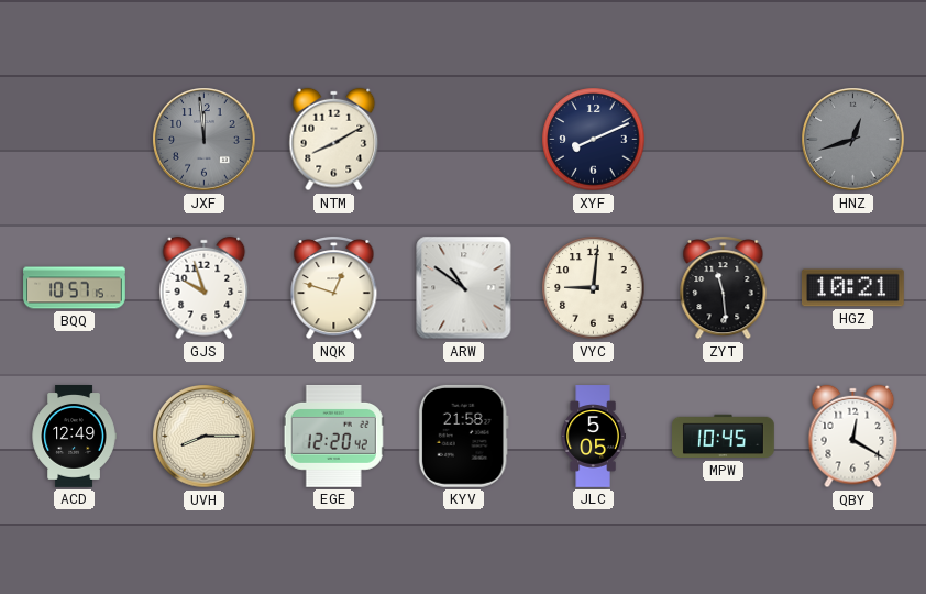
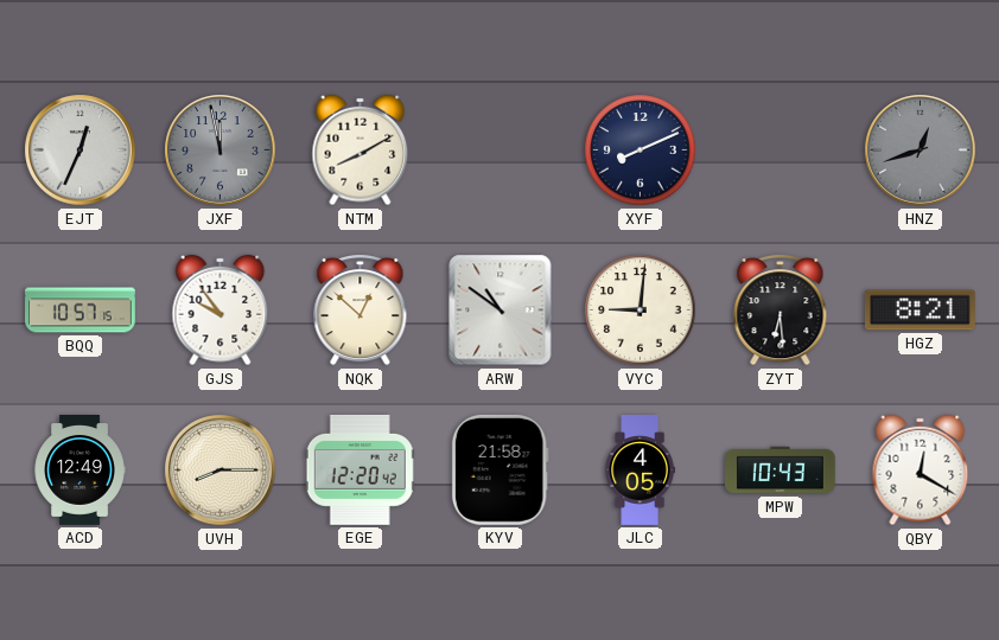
EJT: none -> 12:34
JXF: 11:59 -> 11:58
GJS: 9:57 -> 9:54
NQK: 12:48 -> 12:52
ZYT: 11:29 -> 6:29
HGZ: 10:21 -> 8:21
JLC: 5:05 -> 4:05
MPW: 10:45 -> 10:43
